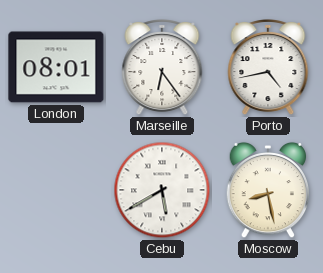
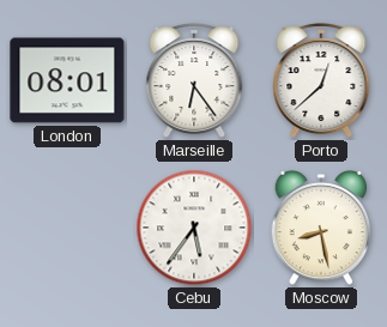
Porto: 4:43 -> 12:38
Cebu: 5:40 -> 5:36
